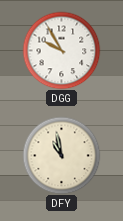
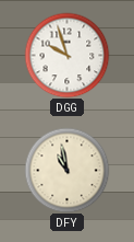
DGG: 9:55 -> 9:57
